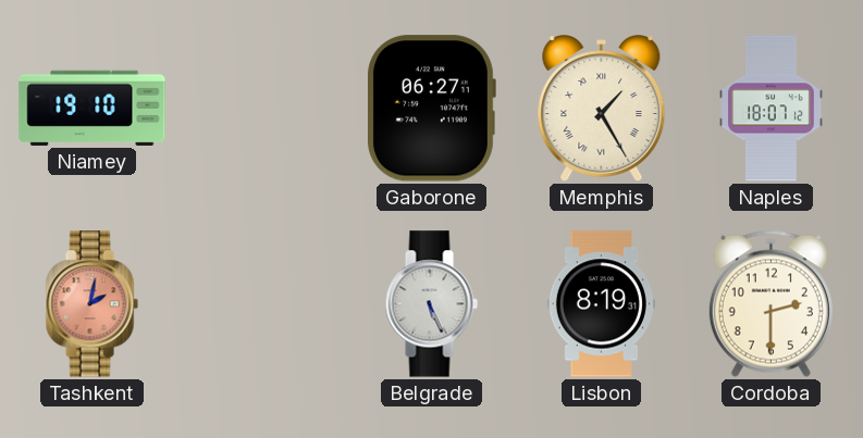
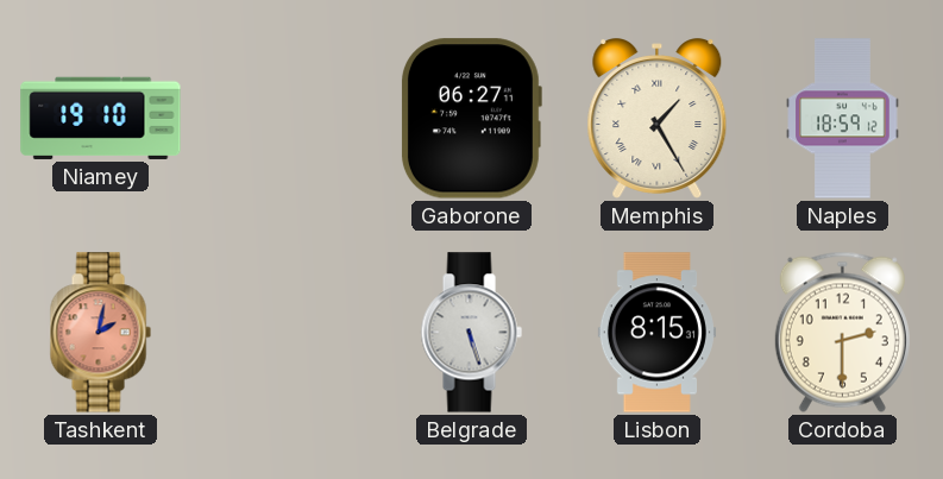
Naples: 18:07 -> 18:59
Belgrade: 5:26 -> 5:27
Lisbon: 8:19 -> 8:15
